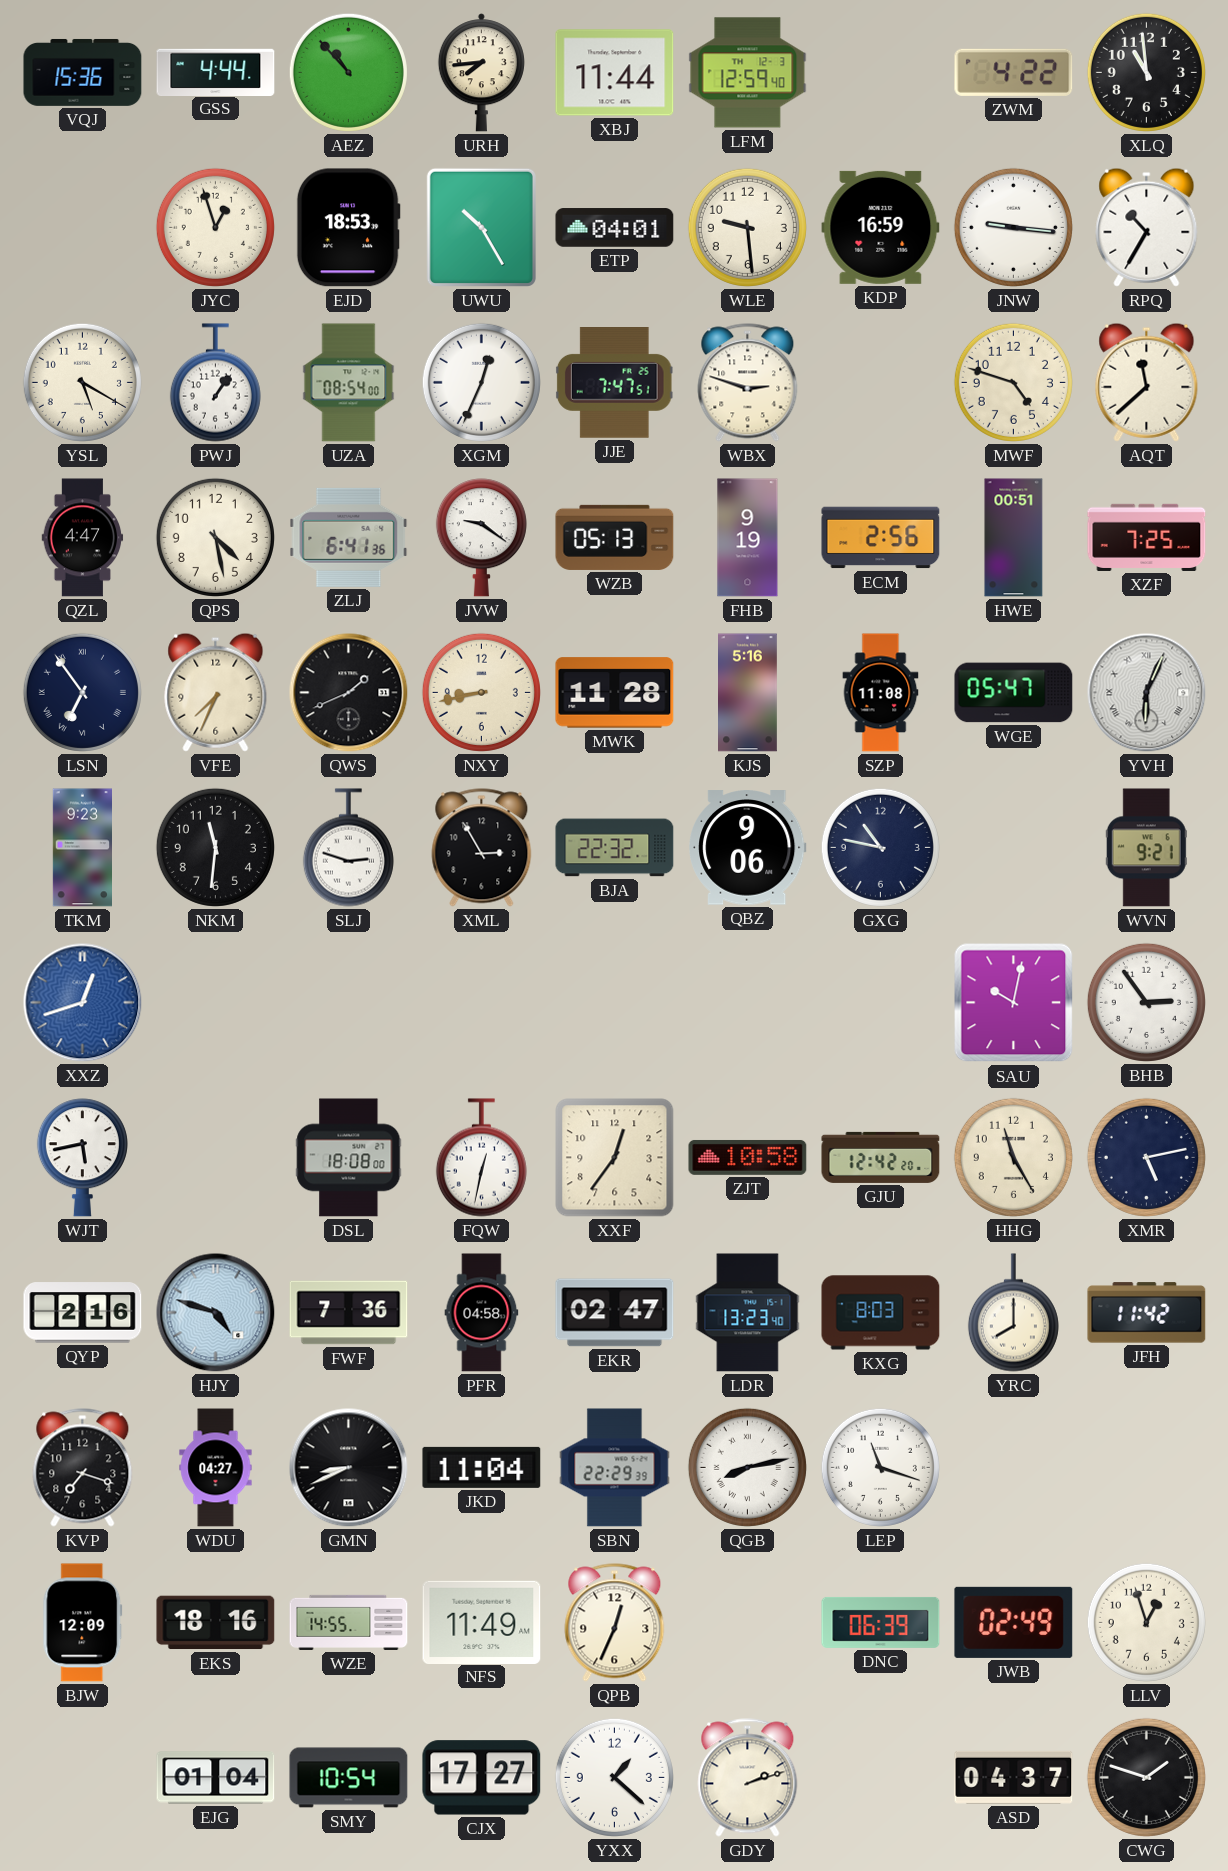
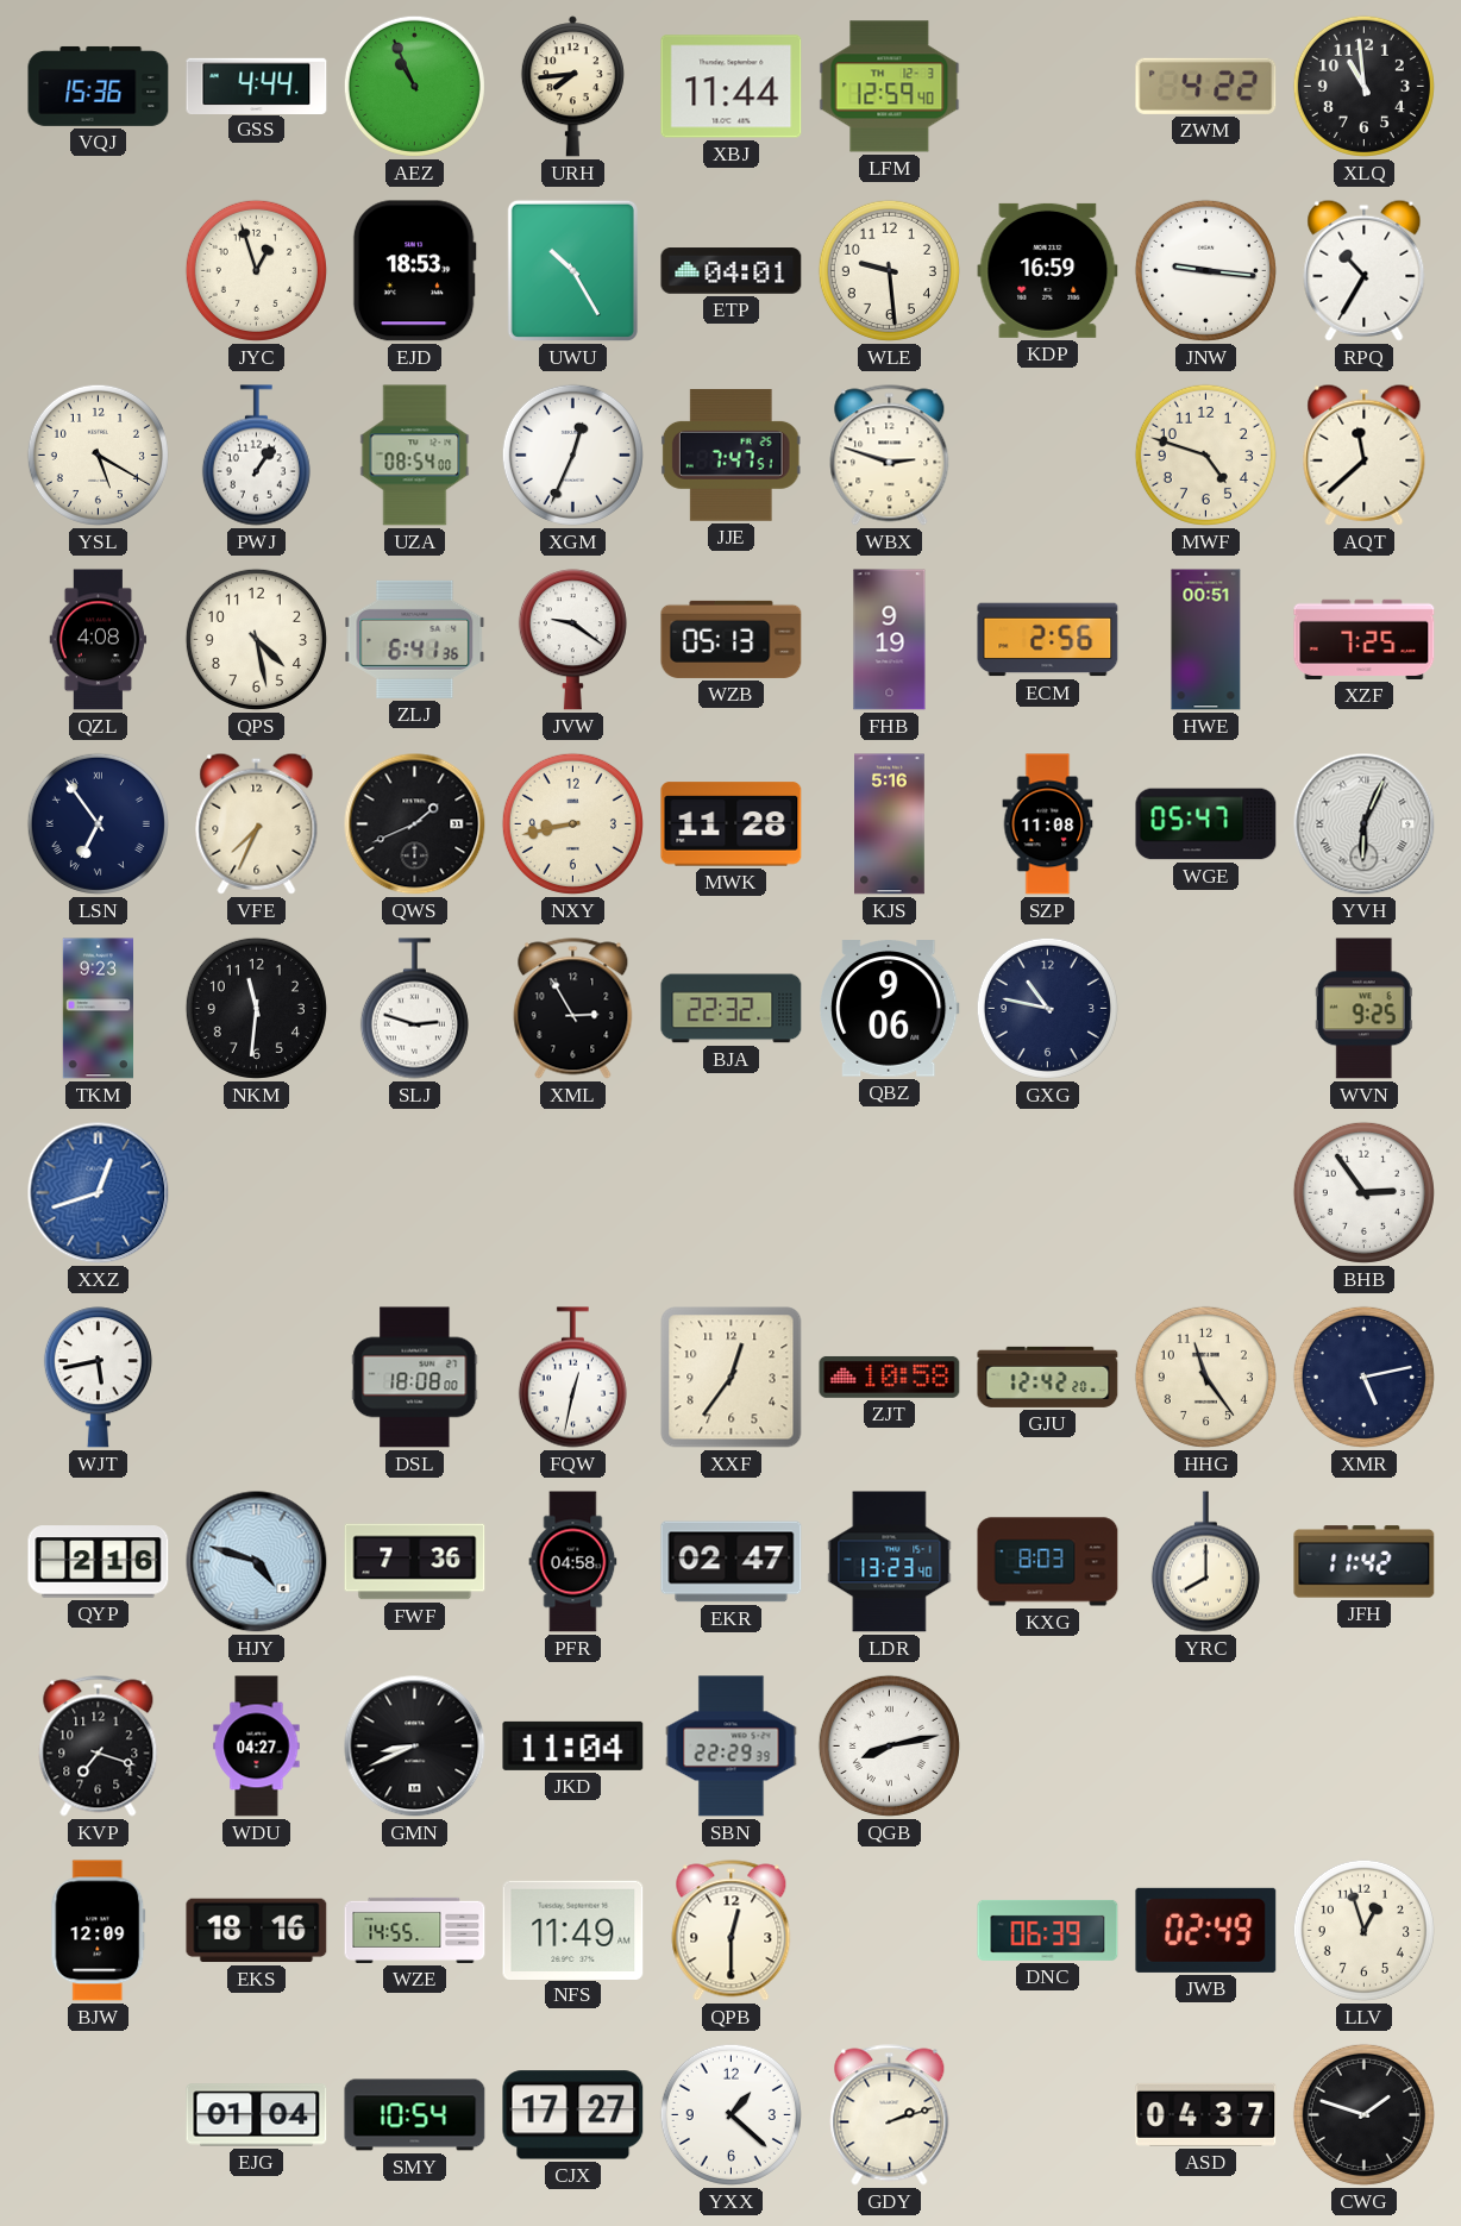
AEZ: 10:53 -> 10:56
QZL: 4:47 -> 4:08
WVN: 9:21 -> 9:25
SAU: 10:02 -> none
HHG: 11:25 -> 11:24
LEP: 11:18 -> none
QPB: 12:34 -> 12:30
